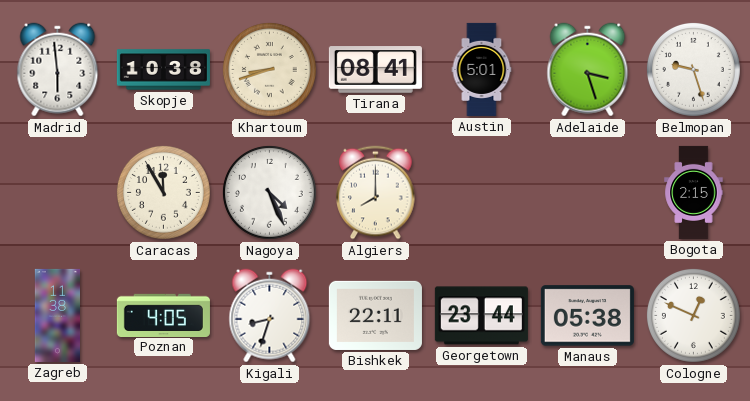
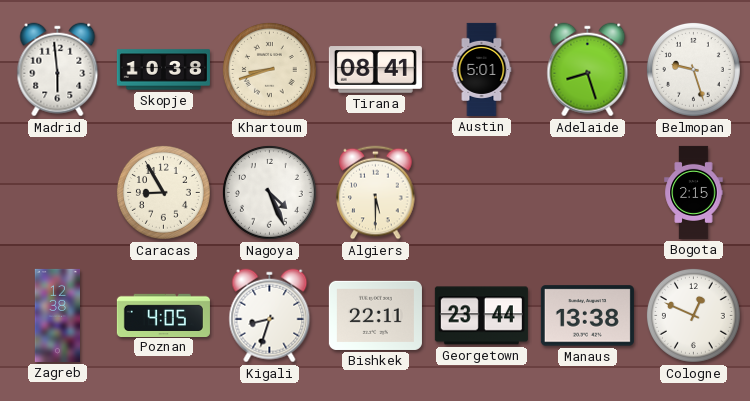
Adelaide: 3:27 -> 8:27
Caracas: 11:55 -> 8:55
Algiers: 8:00 -> 5:30
Zagreb: 11:38 -> 12:38
Manaus: 05:38 -> 13:38
